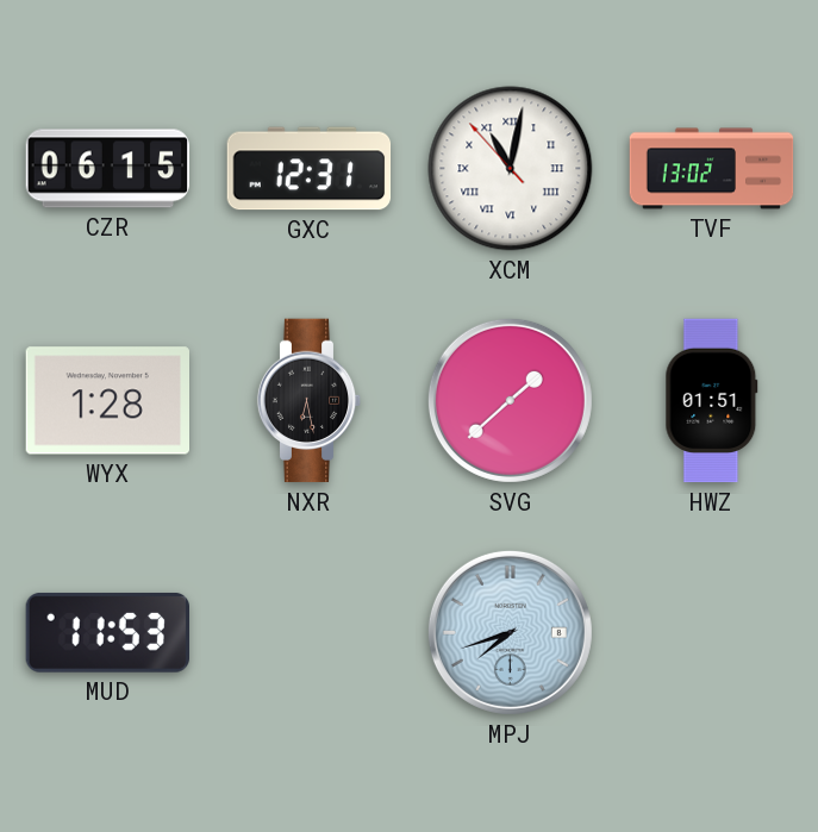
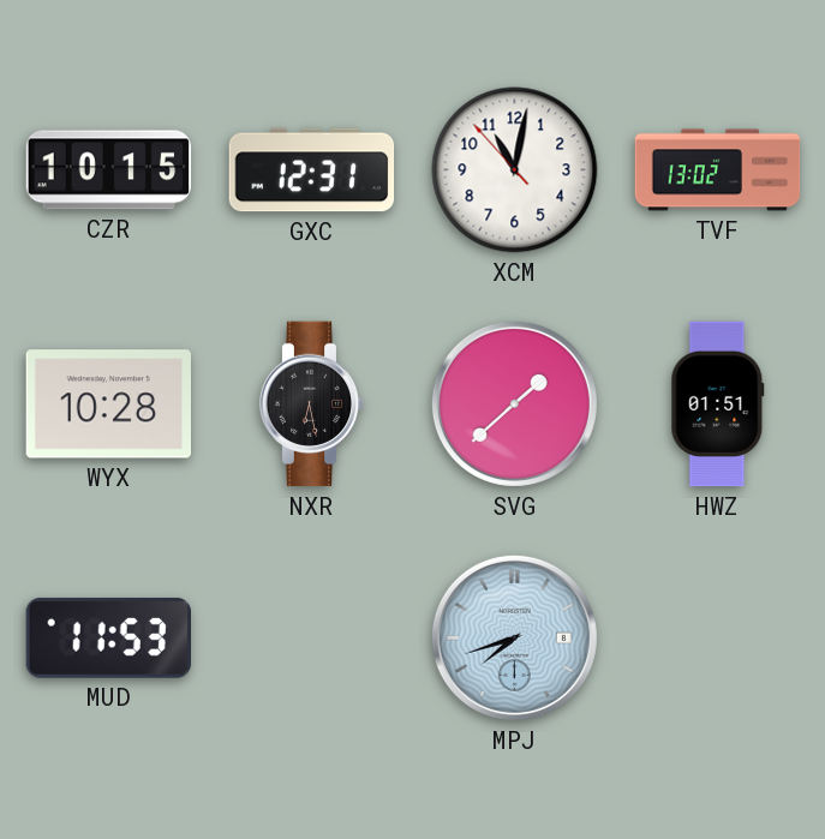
CZR: 06:15 -> 10:15
XCM numerals: Roman -> Arabic
WYX: 1:28 -> 10:28
